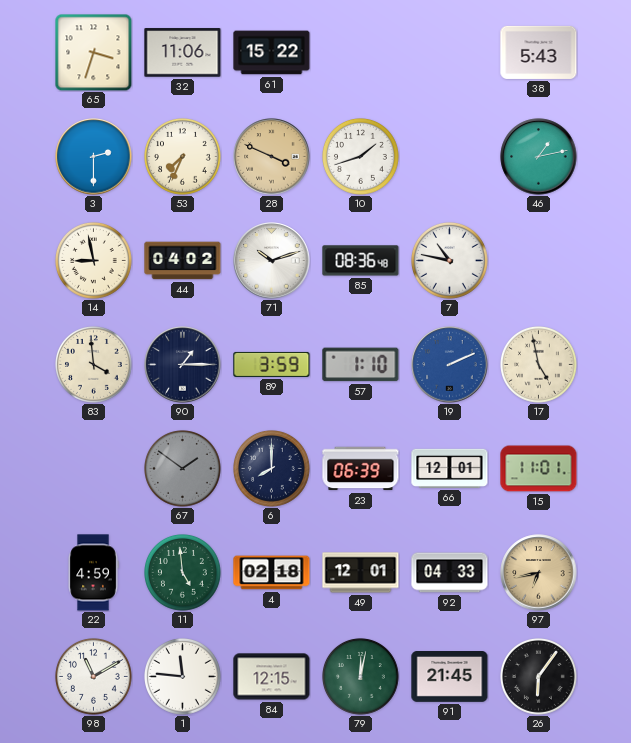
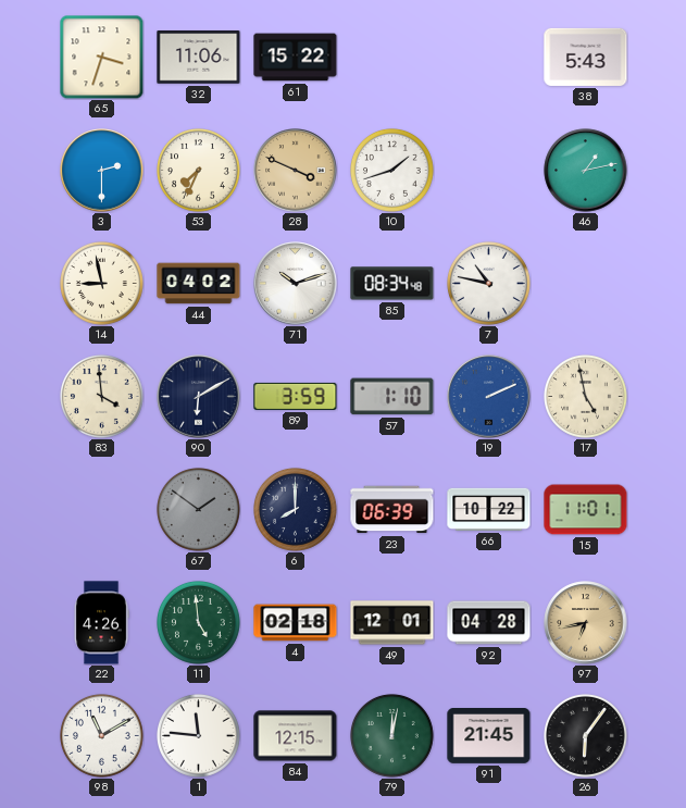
85: 08:36 -> 08:34
90: 1:15 -> 6:10
66: 12:01 -> 10:22
22: 4:59 -> 4:26
92: 04:33 -> 04:28
